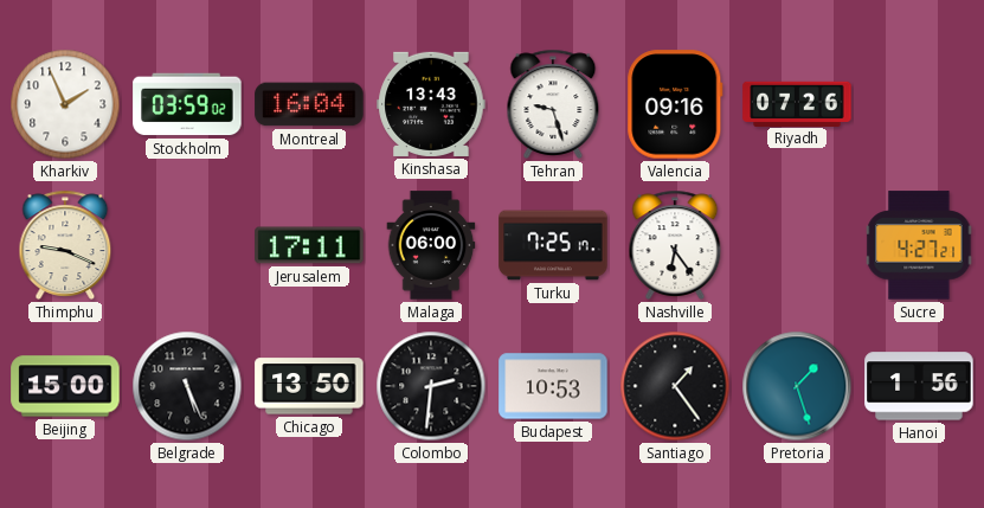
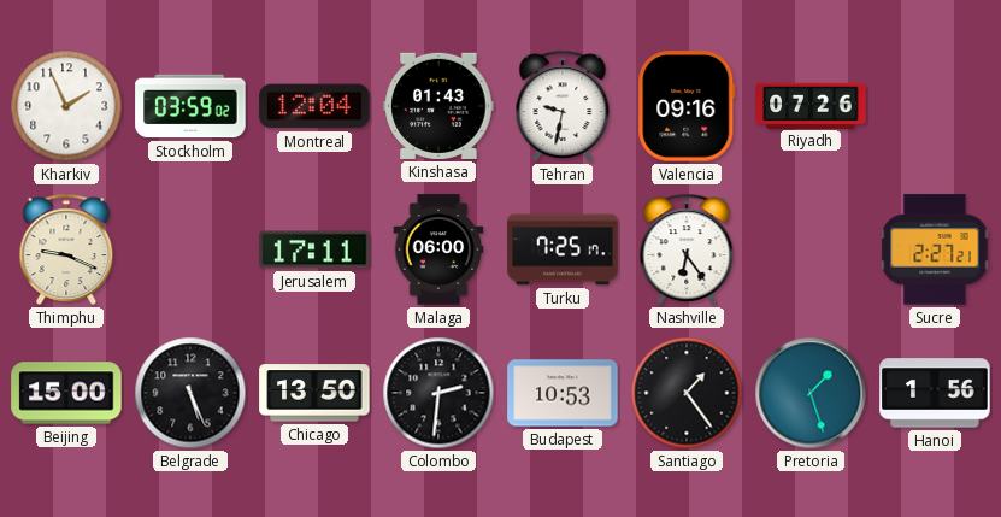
Montreal: 16:04 -> 12:04
Kinshasa: 13:43 -> 01:43
Tehran: 9:27 -> 9:32
Sucre: 4:27 -> 2:27
